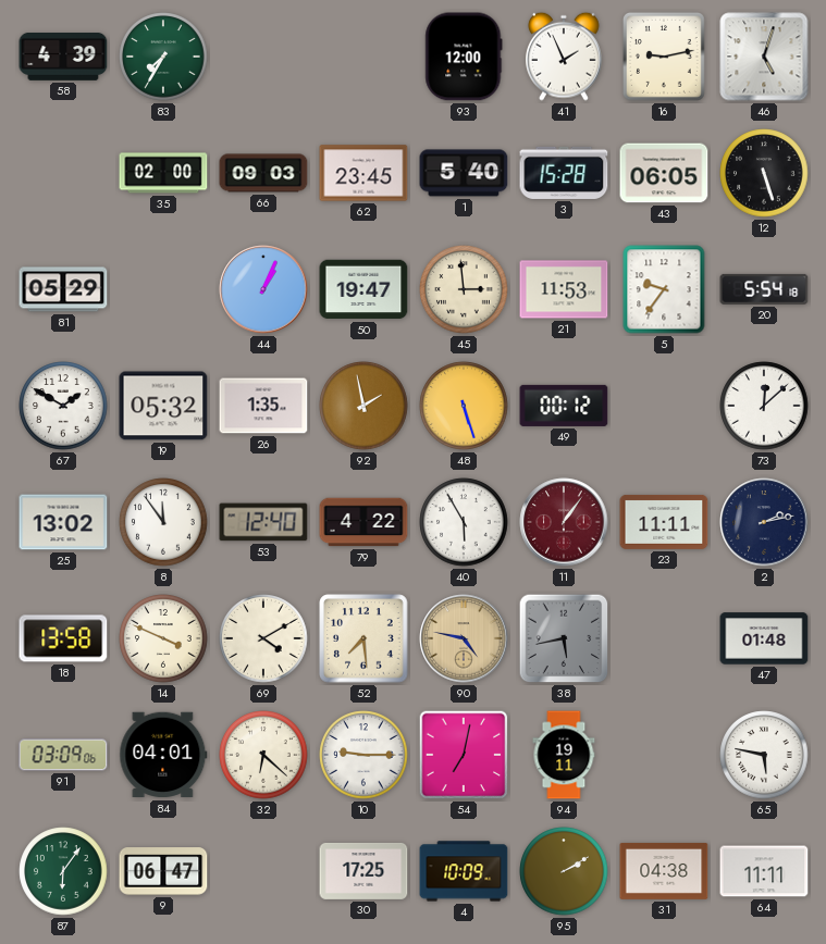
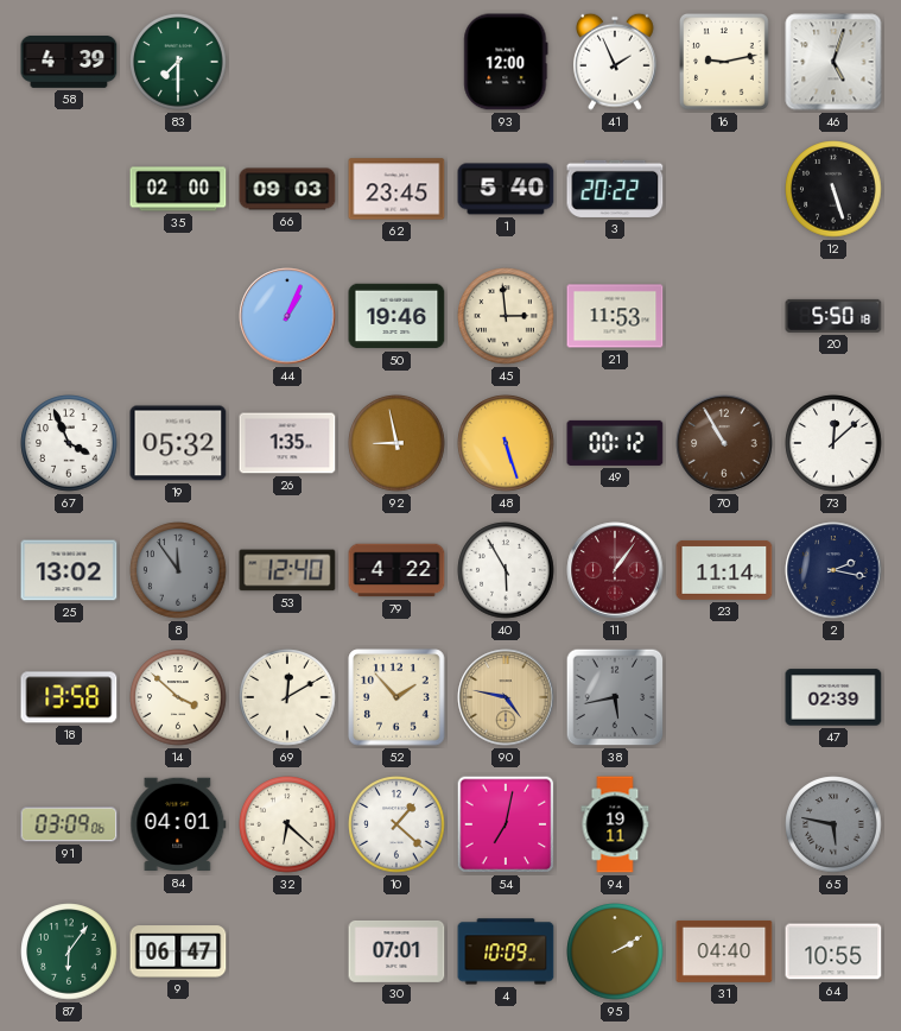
83: 7:35 -> 7:30
3: 15:28 -> 20:22
43: 06:05 -> none
81: 05:29 -> none
50: 19:47 -> 19:46
5: 9:36 -> none
20: 5:54 -> 5:50
67: 1:50 -> 3:56
92: 1:58 -> 8:58
70: none -> 10:55
8 dial: white -> grey
23: 11:11 -> 11:14
2: 2:13 -> 2:17
14: 3:49 -> 3:52
69: 4:10 -> 12:10
52: 7:29 -> 1:53
47: 01:48 -> 02:39
10: 9:15 -> 1:22
65 dial: white -> grey
30: 17:25 -> 07:01
31: 04:38 -> 04:40
64: 11:11 -> 10:55
